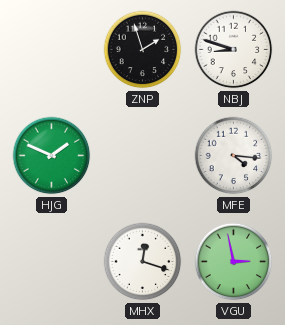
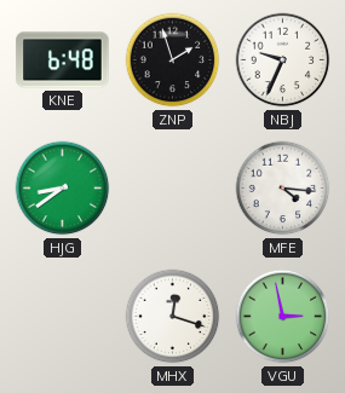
KNE: none -> 6:48
NBJ: 8:48 -> 9:34
HJG: 1:49 -> 8:39
